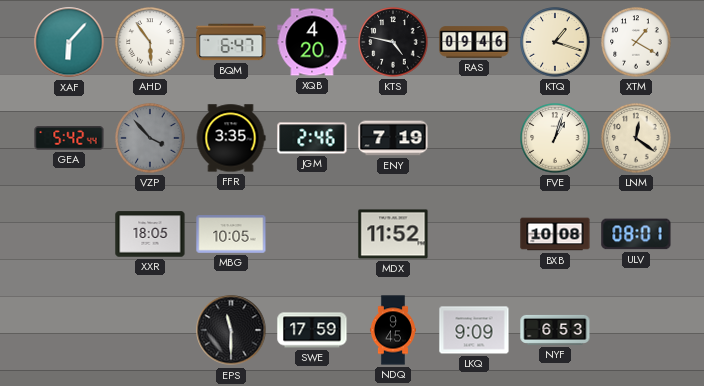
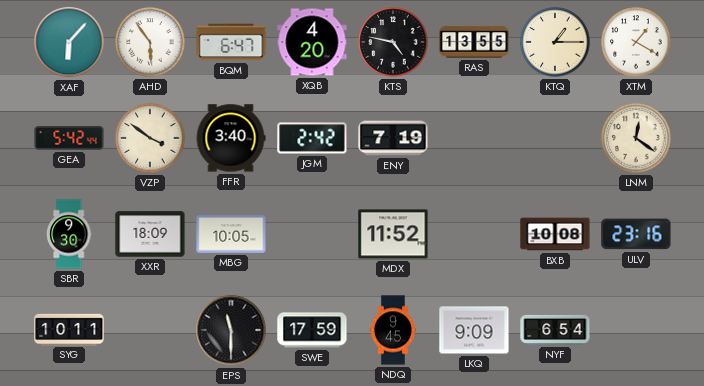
RAS: 09:46 -> 13:55
KTQ: 1:18 -> 1:15
VZP: 3:53 -> 3:51
VZP dial: grey -> cream
FFR: 3:35 -> 3:40
JGM: 2:46 -> 2:42
FVE: 1:03 -> none
SBR: none -> 9:30
XXR: 18:05 -> 18:09
ULV: 08:01 -> 23:16
SYG: none -> 10:11
NYF: 6:53 -> 6:54
